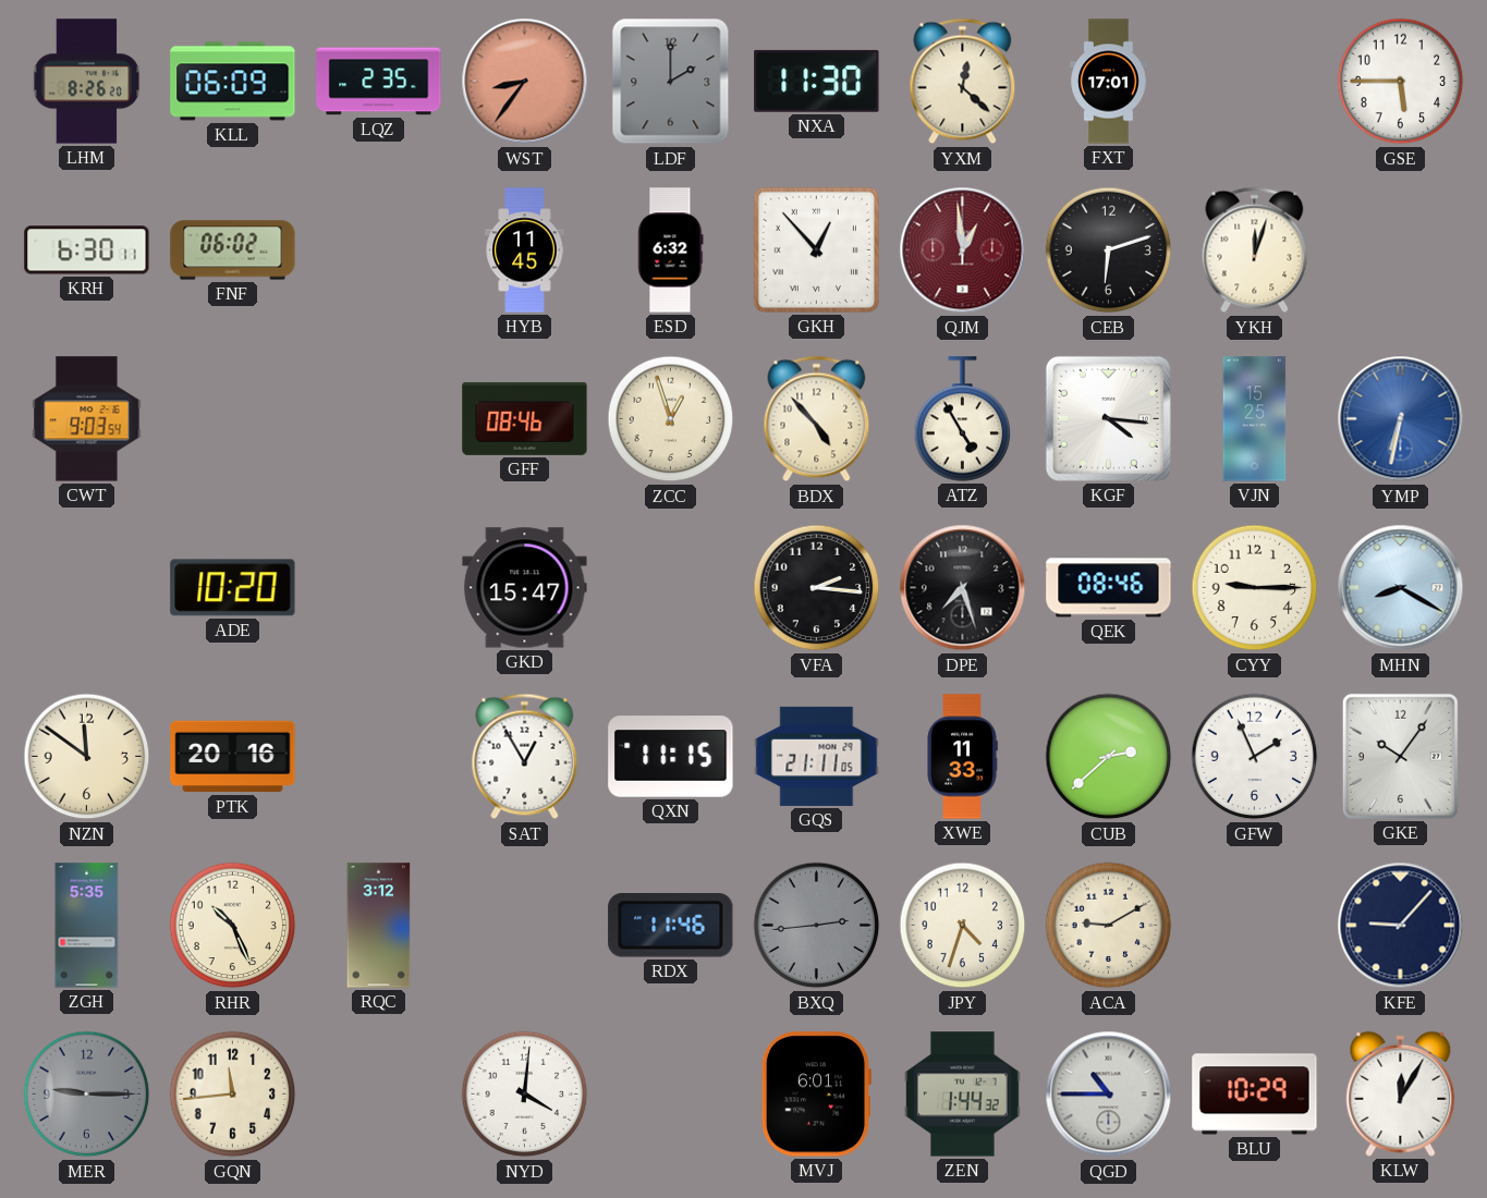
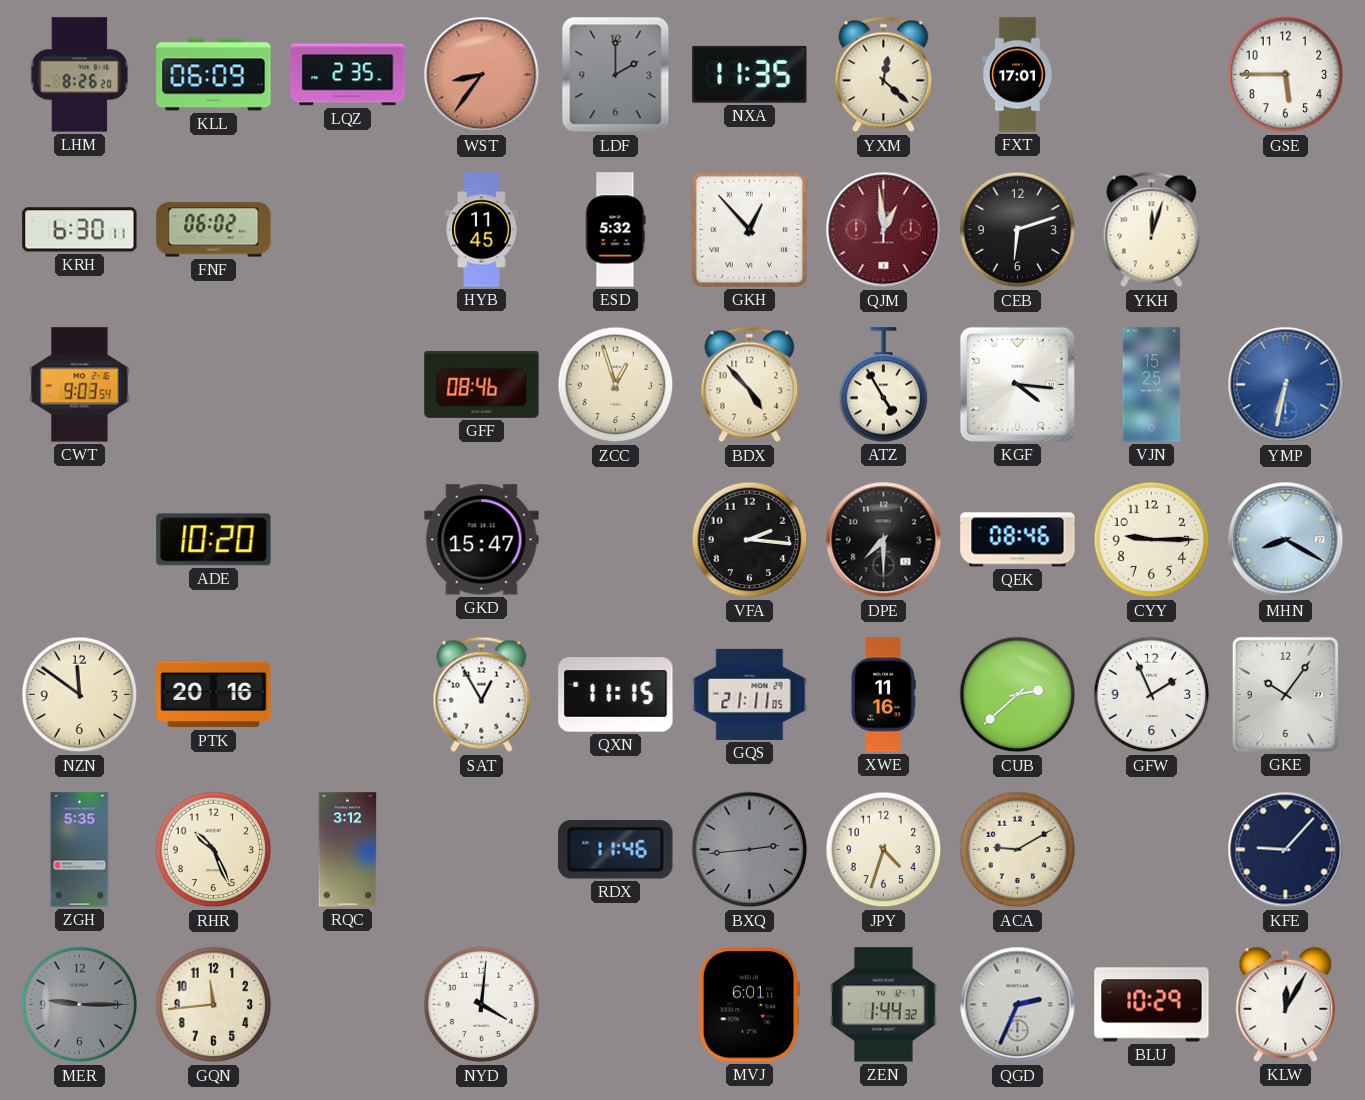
NXA: 11:30 -> 11:35
ESD: 6:32 -> 5:32
DPE: 7:27 -> 7:30
XWE: 11:33 -> 11:16
QGD: 10:45 -> 2:34
